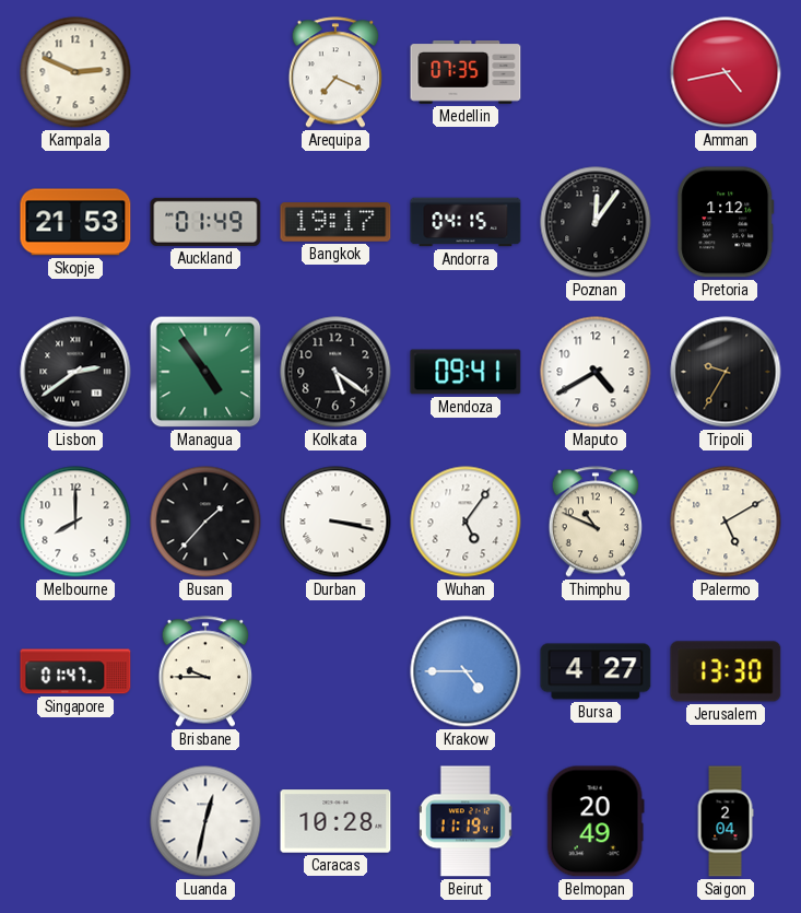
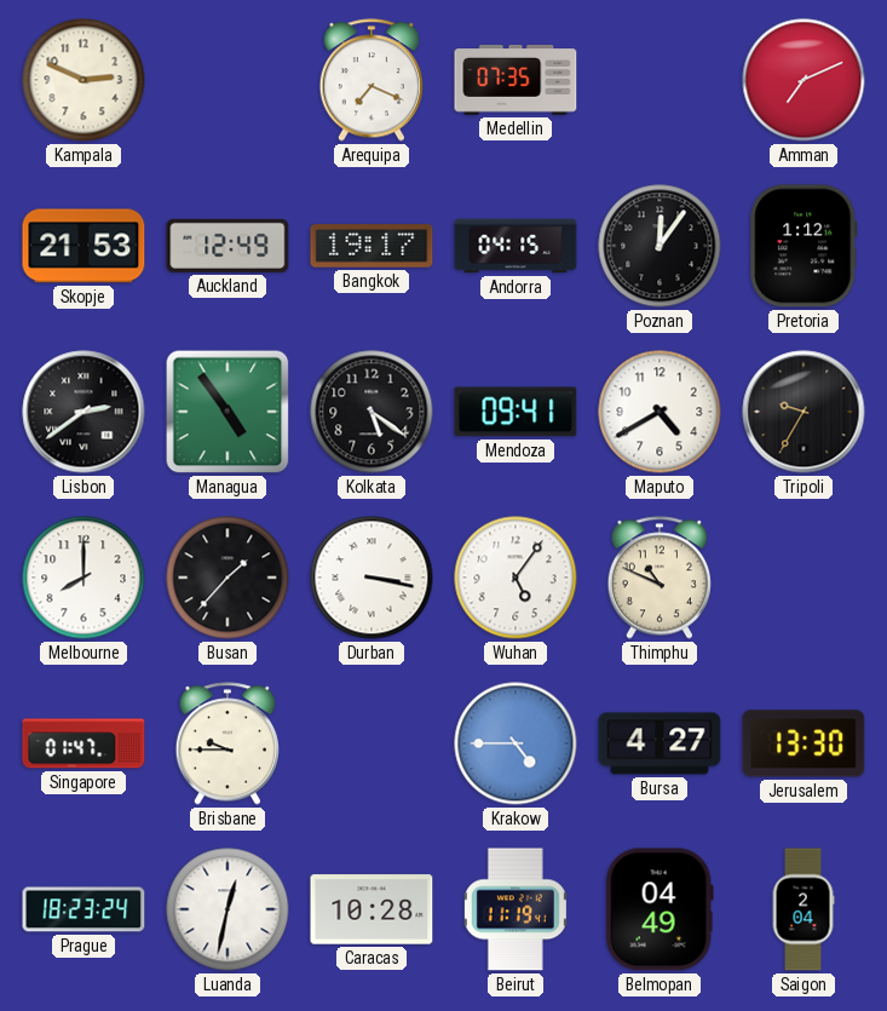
Amman: 4:43 -> 7:11
Auckland: 01:49 -> 12:49
Palermo: 5:10 -> none
Prague: none -> 18:23
Belmopan: 20:49 -> 04:49
